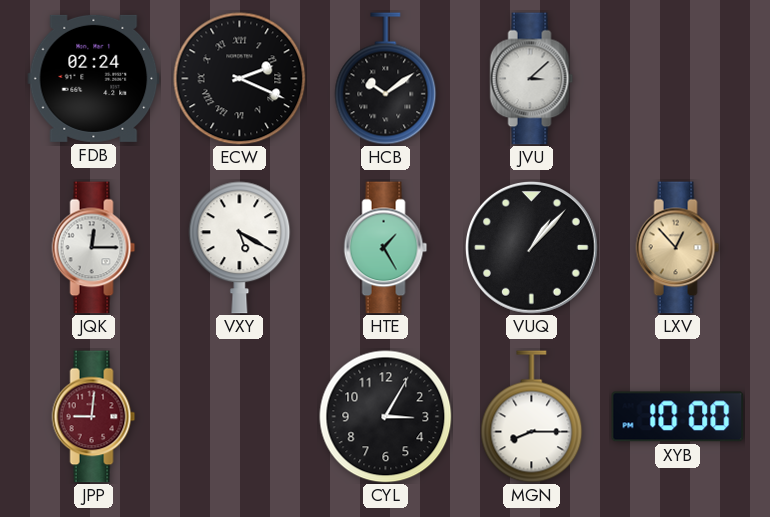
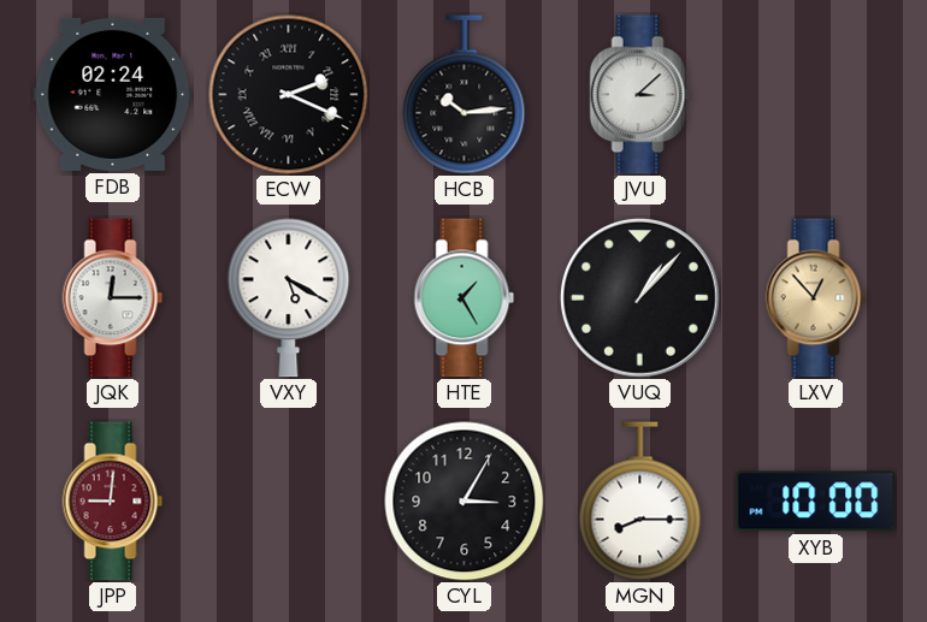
HCB: 10:09 -> 10:14
